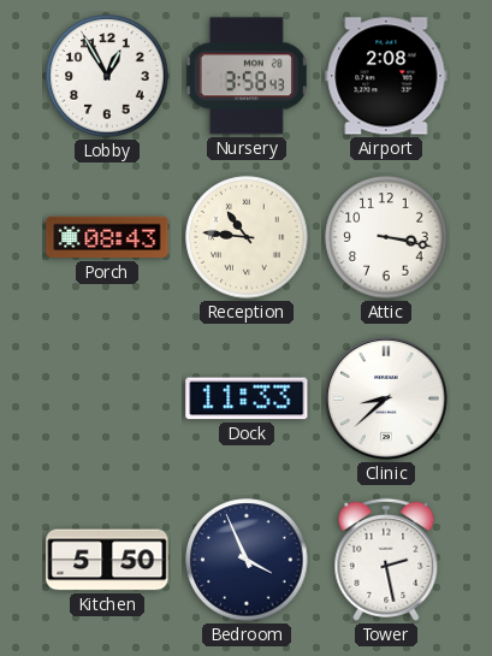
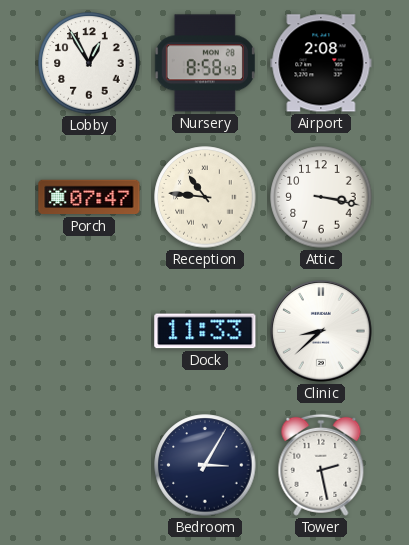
Nursery: 3:58 -> 8:58
Porch: 08:43 -> 07:47
Kitchen: 5:50 -> none
Bedroom: 3:56 -> 3:05
